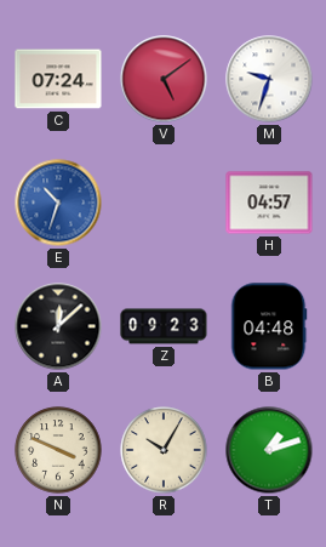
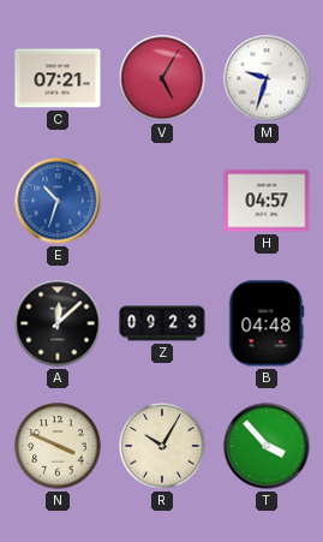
C: 07:24 -> 07:21
V: 5:09 -> 5:05
T: 1:12 -> 3:53
